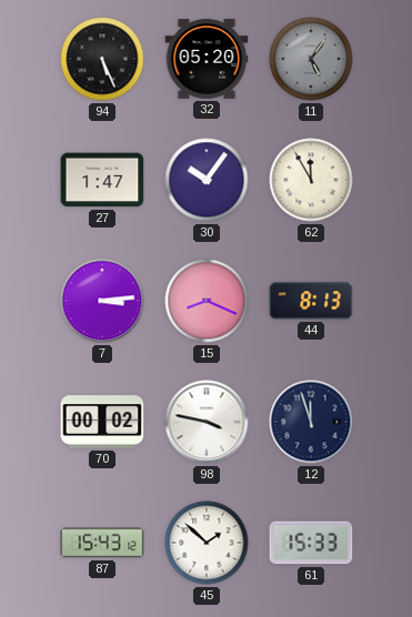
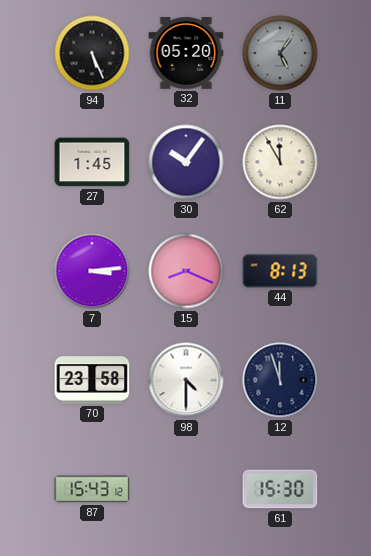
27: 1:47 -> 1:45
70: 00:02 -> 23:58
98: 3:47 -> 4:30
45: 1:52 -> none
61: 15:33 -> 15:30
